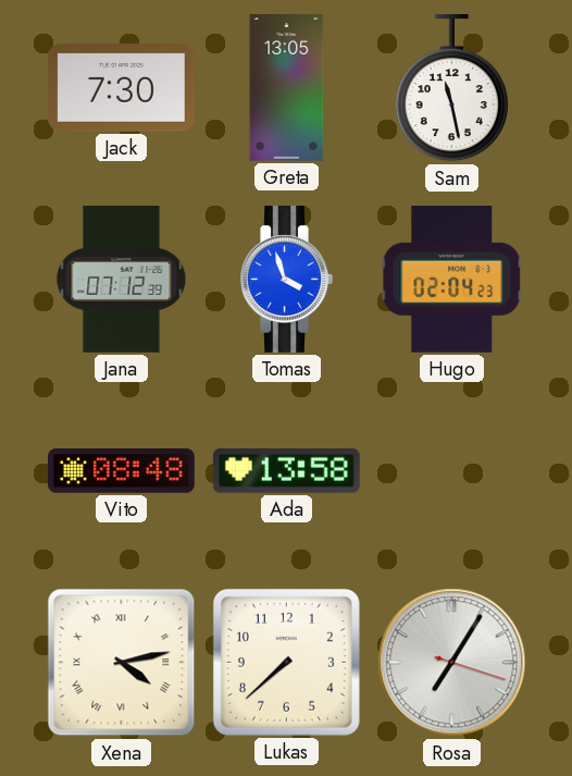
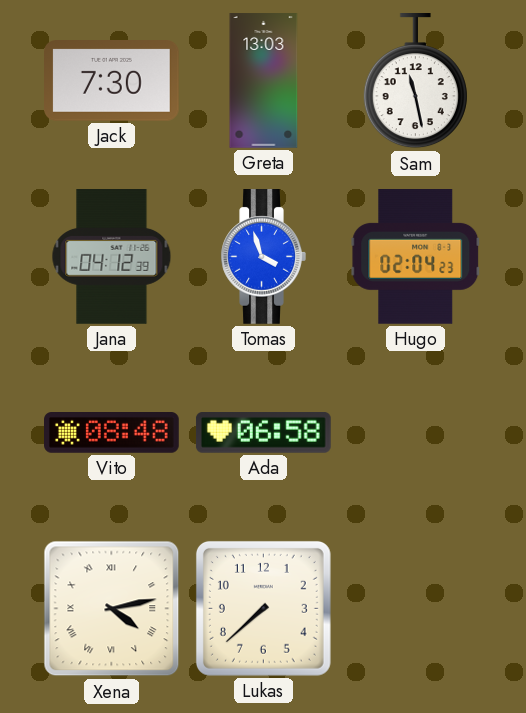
Greta: 13:05 -> 13:03
Jana: 07:12 -> 04:12
Ada: 13:58 -> 06:58
Rosa: 7:05 -> none
